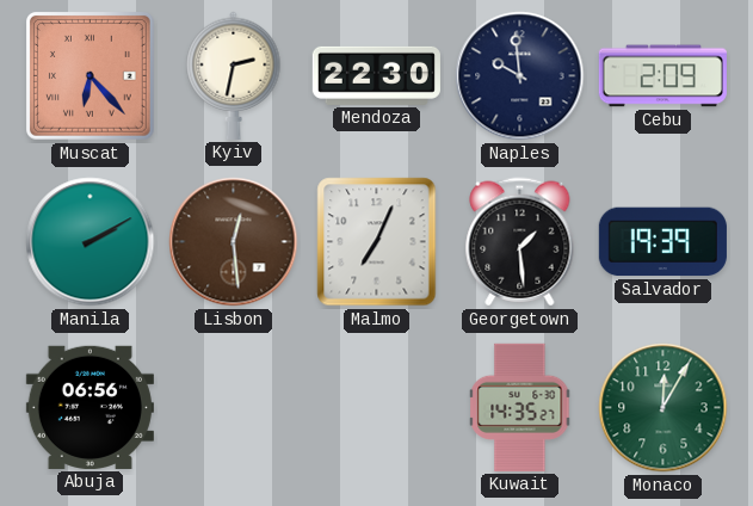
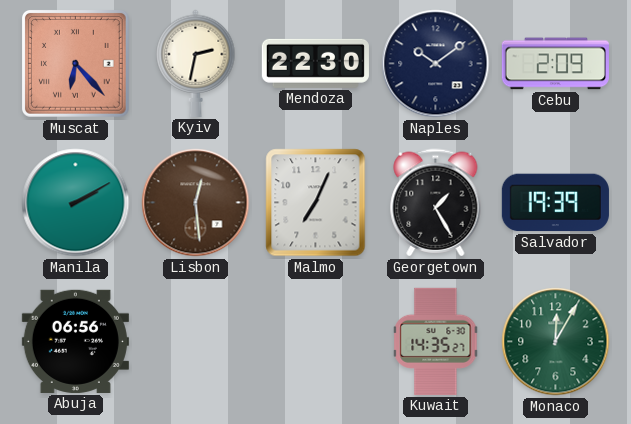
Naples: 9:59 -> 10:09
Georgetown: 1:29 -> 1:25
